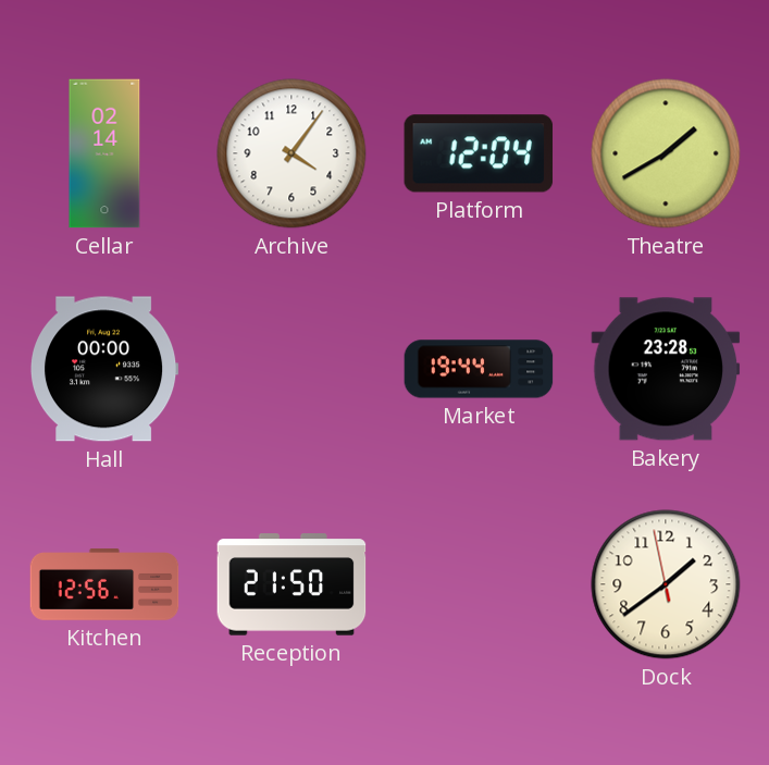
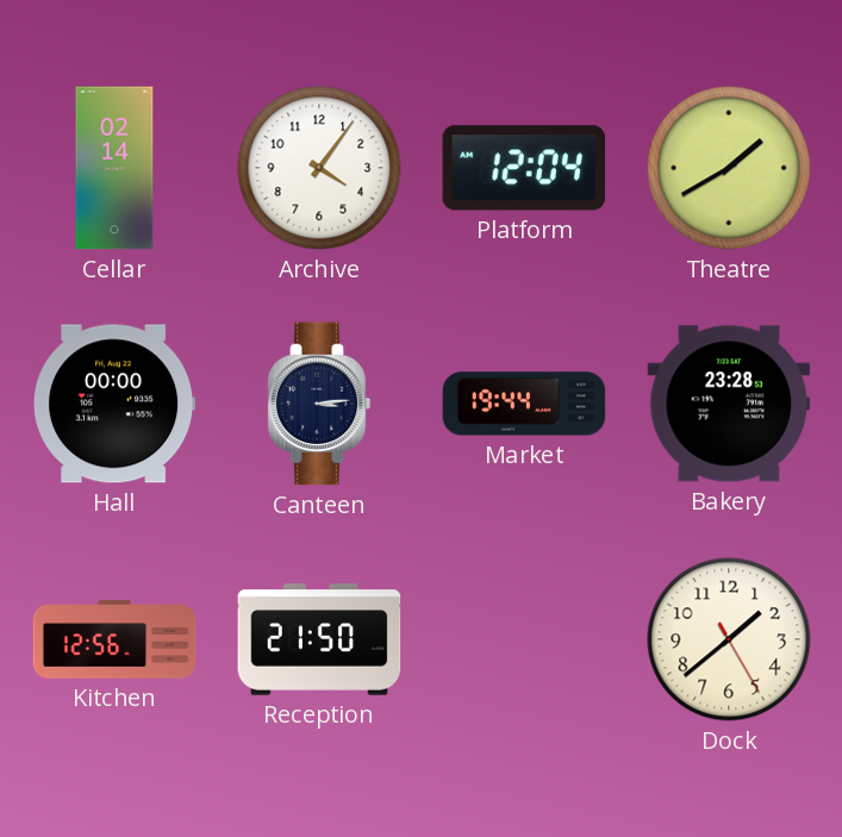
Canteen: none -> 3:14
Dock: 1:38:58 -> 1:38:25
